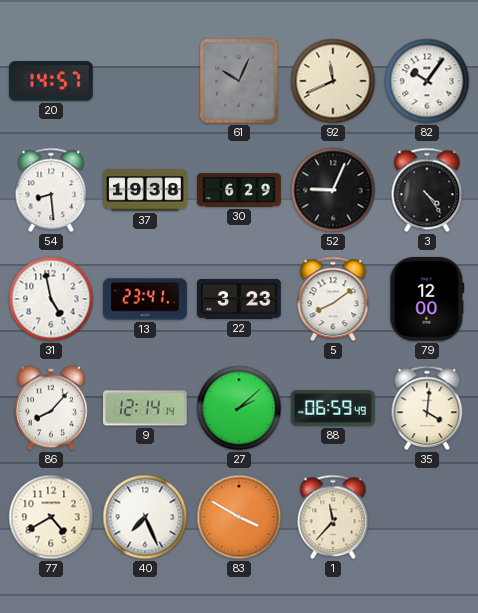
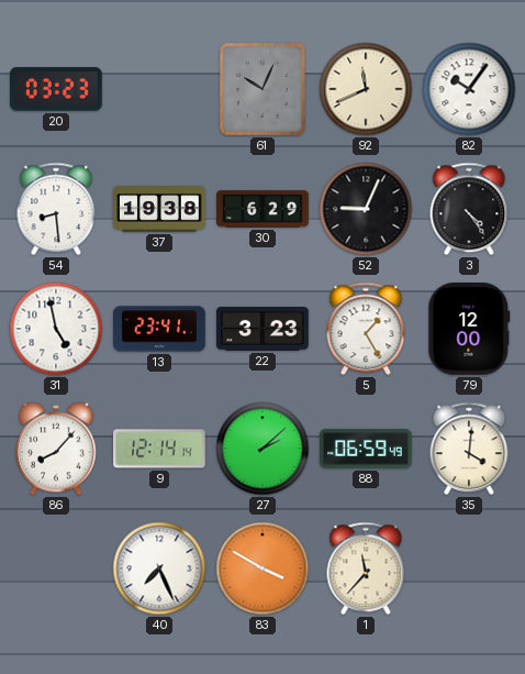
20: 14:57 -> 03:23
5: 8:09 -> 1:25
77: 4:40 -> none
